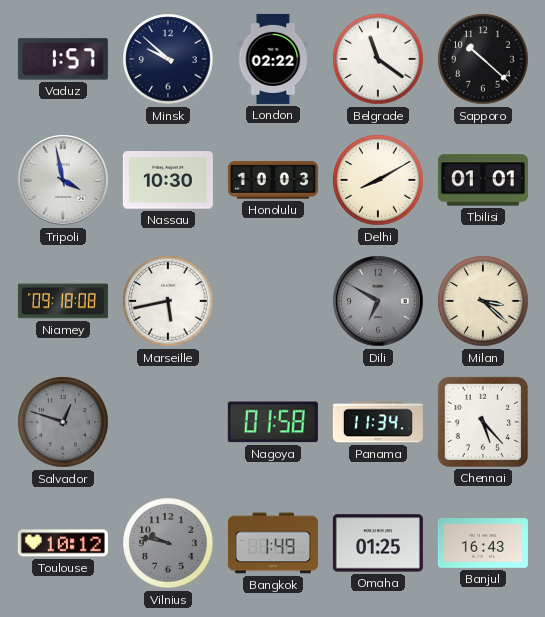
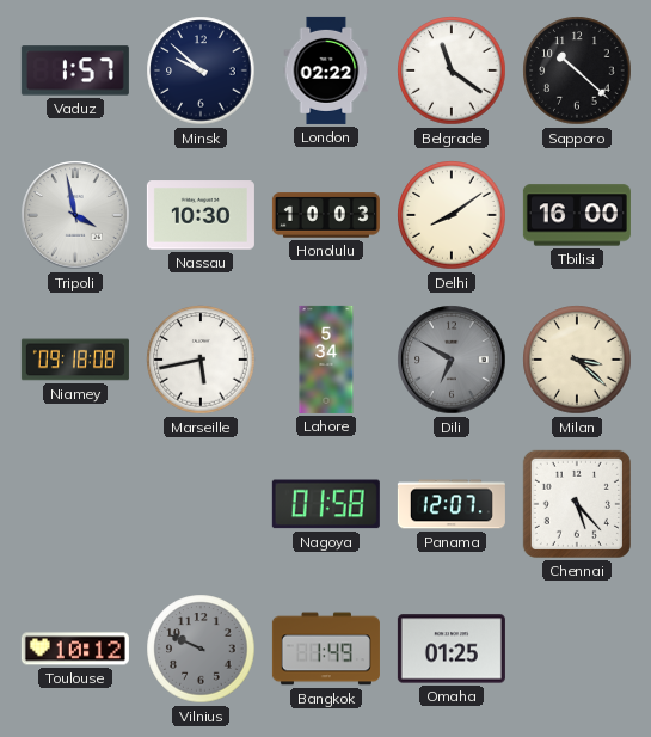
Delhi: 8:10 -> 8:09
Tbilisi: 01:01 -> 16:00
Lahore: none -> 5:34
Salvador: 12:48 -> none
Panama: 11:34 -> 12:07
Vilnius: 9:47 -> 9:49
Banjul: 16:43 -> none
